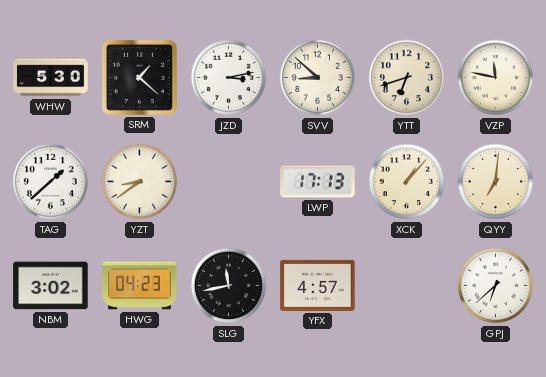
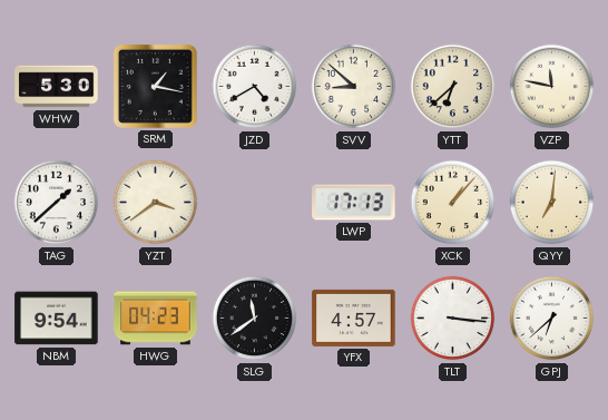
SRM: 1:22 -> 1:17
JZD: 3:13 -> 4:40
YTT: 6:42 -> 6:38
YZT: 8:39 -> 3:39
NBM: 3:02 -> 9:54
SLG: 11:43 -> 11:39
TLT: none -> 3:16
